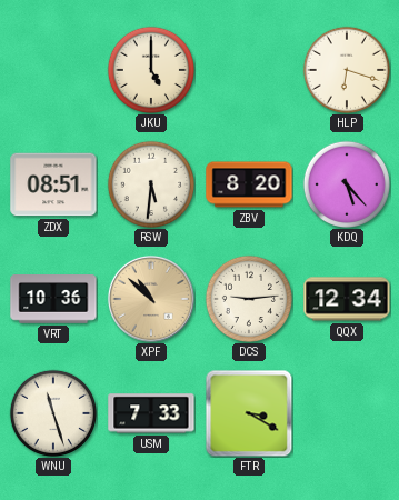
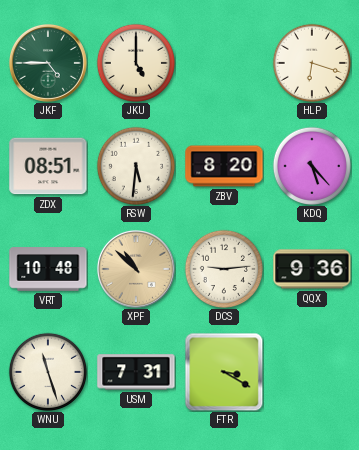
JKF: none -> 4:45
VRT: 10:36 -> 10:48
QQX: 12:34 -> 9:36
USM: 7:33 -> 7:31
